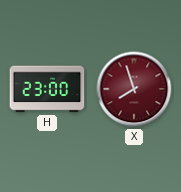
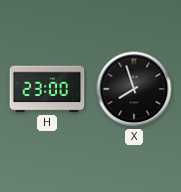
X dial: burgundy -> black
